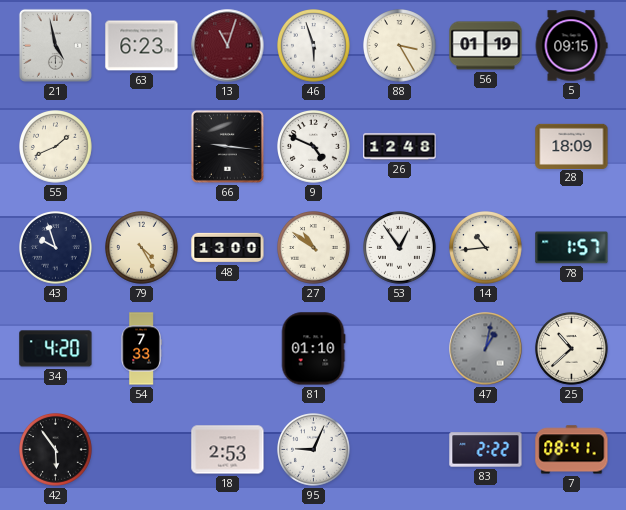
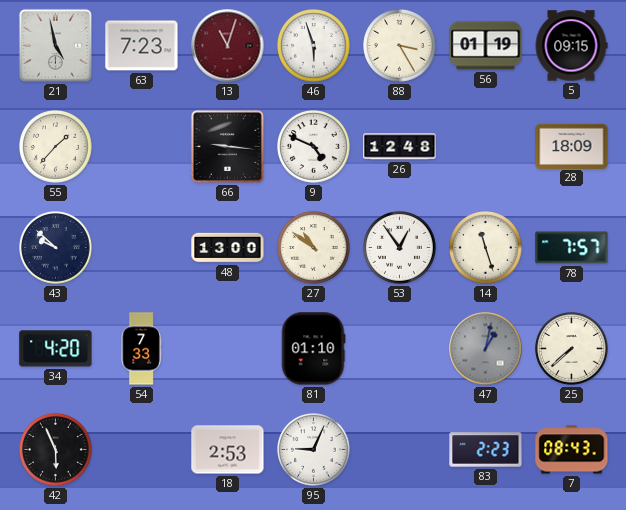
63: 6:23 -> 7:23
55: 1:41 -> 1:37
43: 9:57 -> 9:52
79: 4:25 -> none
14: 10:44 -> 11:27
78: 1:57 -> 7:57
25: 10:38 -> 7:38
42: 5:54 -> 5:56
83: 2:22 -> 2:23
7: 08:41 -> 08:43
